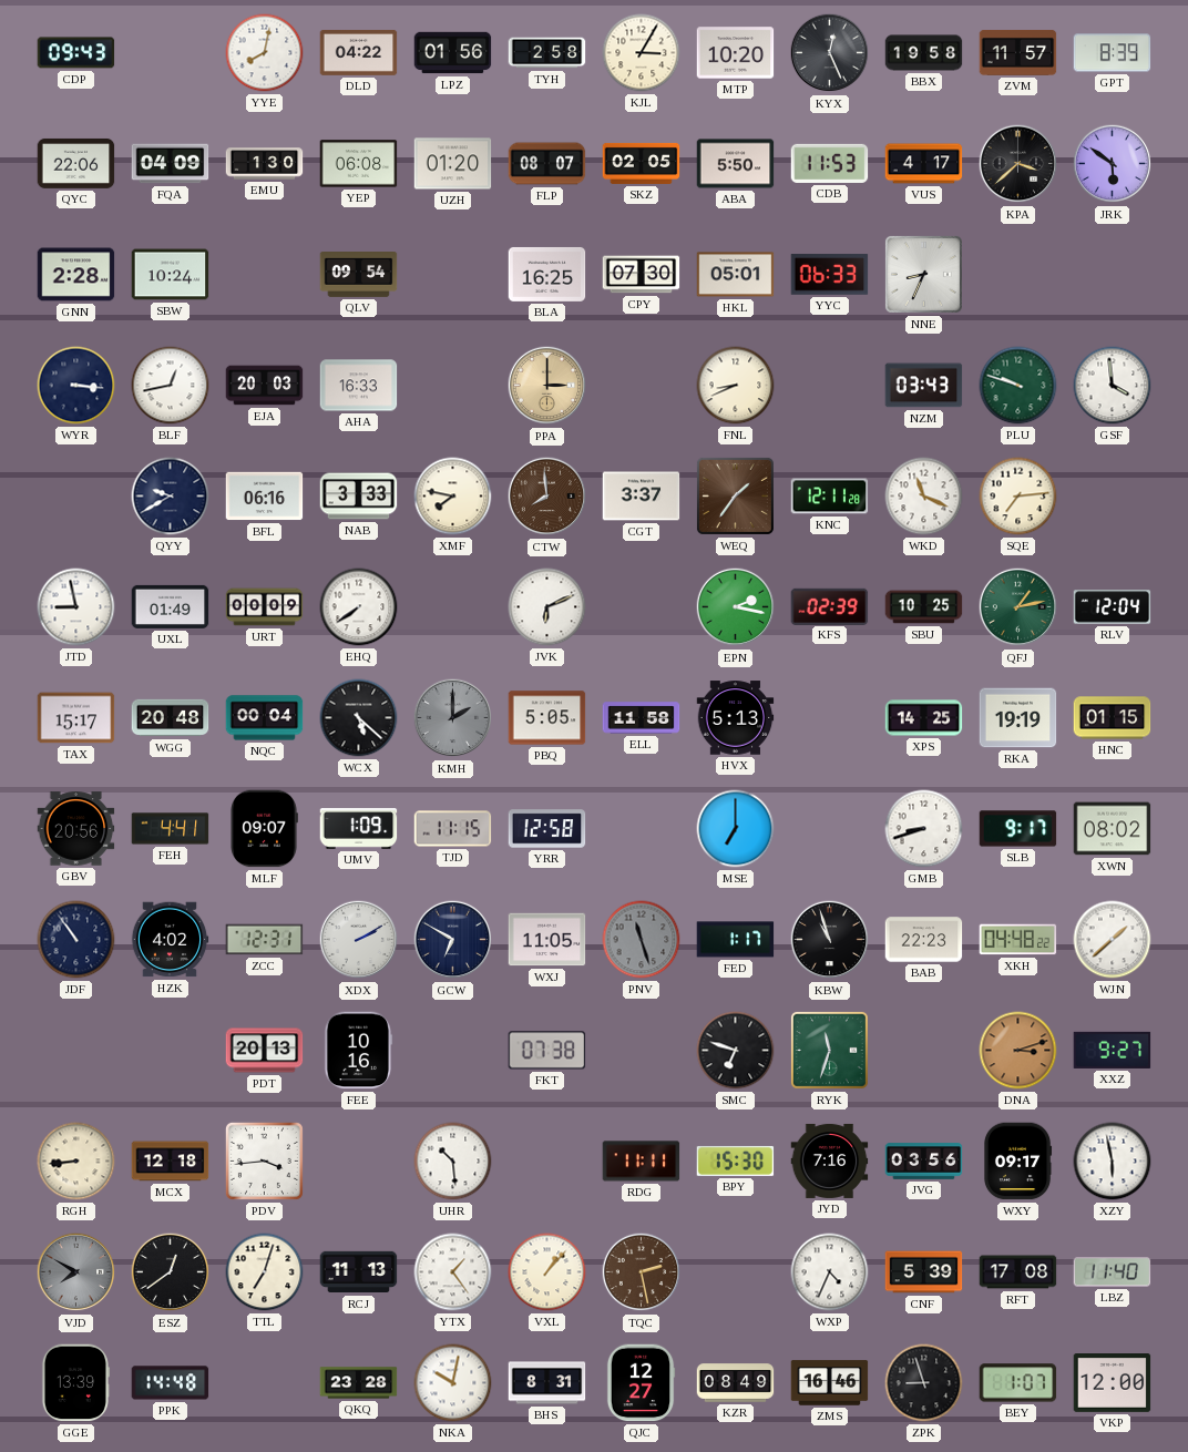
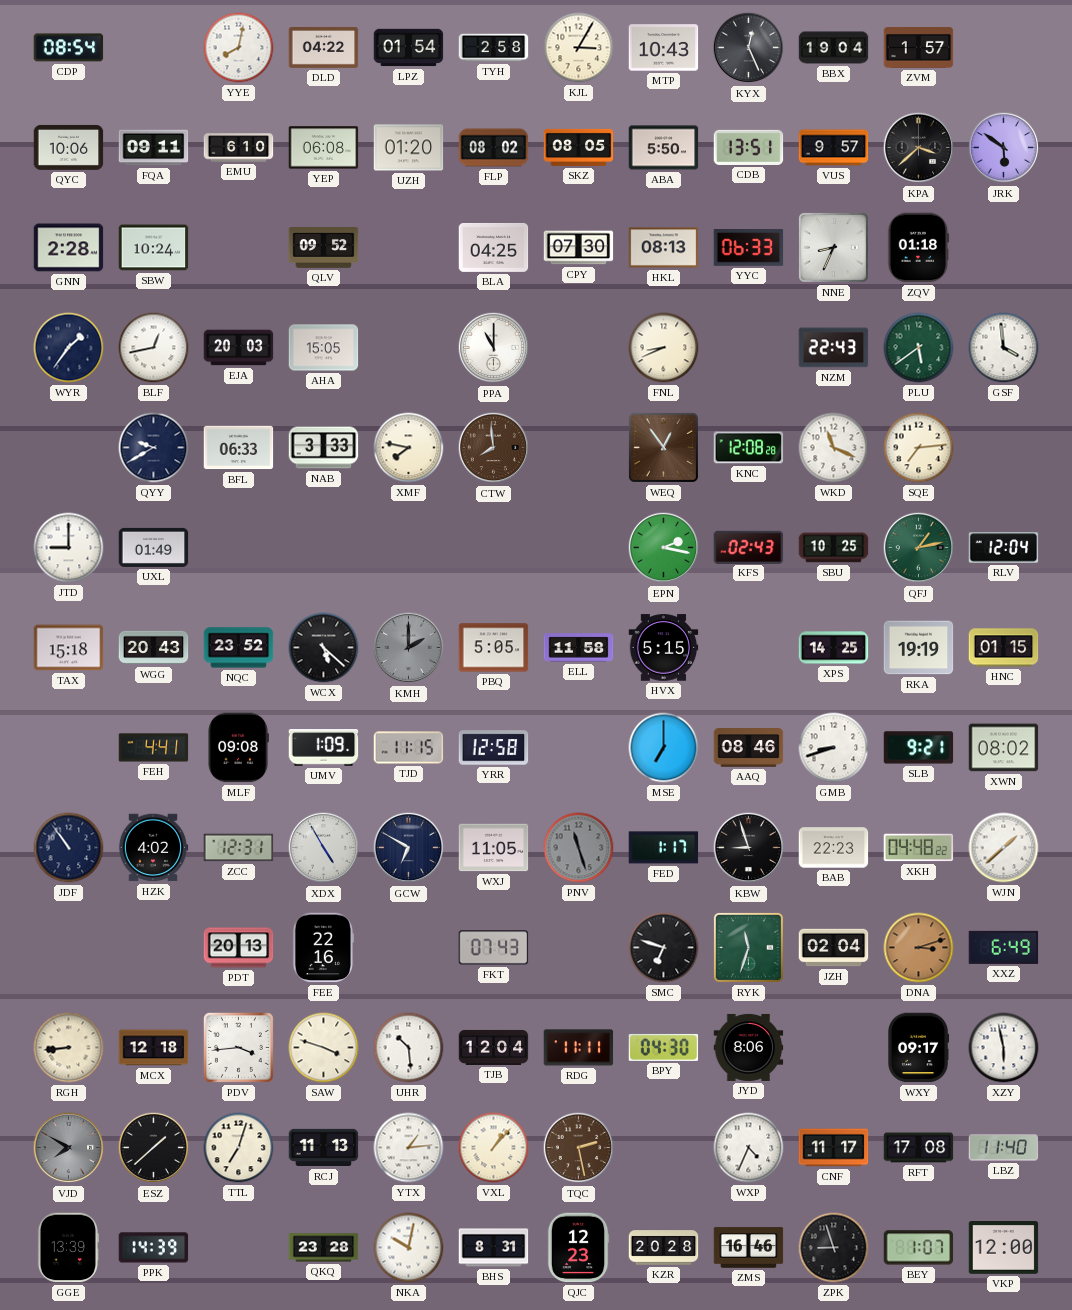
CDP: 09:43 -> 08:54
LPZ: 01:56 -> 01:54
MTP: 10:20 -> 10:43
BBX: 19:58 -> 19:04
ZVM: 11:57 -> 1:57
GPT: 8:39 -> none
QYC: 22:06 -> 10:06
FQA: 04:09 -> 09:11
EMU: 1:30 -> 6:10
FLP: 08:07 -> 08:02
SKZ: 02:05 -> 08:05
CDB: 11:53 -> 13:51
VUS: 4:17 -> 9:57
QLV: 09:54 -> 09:52
BLA: 16:25 -> 04:25
HKL: 05:01 -> 08:13
ZQV: none -> 01:18
WYR: 3:16 -> 1:36
AHA: 16:33 -> 15:05
PPA: 3:00 -> 11:00
PPA dial: champagne -> white
NZM: 03:43 -> 22:43
PLU: 9:48 -> 5:39
BFL: 06:16 -> 06:33
CGT: 3:37 -> none
WEQ: 1:36 -> 12:54
KNC: 12:11 -> 12:08
JTD: 8:58 -> 9:00
URT: 00:09 -> none
EHQ: 7:39 -> none
JVK: 6:11 -> none
KFS: 02:39 -> 02:43
TAX: 15:17 -> 15:18
WGG: 20:48 -> 20:43
NQC: 00:04 -> 23:52
HVX: 5:13 -> 5:15
GBV: 20:56 -> none
MLF: 09:07 -> 09:08
AAQ: none -> 08:46
SLB: 9:17 -> 9:21
XDX: 2:10 -> 4:55
KBW: 10:57 -> 8:57
FEE: 10:16 -> 22:16
FKT: 07:38 -> 07:43
JZH: none -> 02:04
XXZ: 9:27 -> 6:49
SAW: none -> 3:48
TJB: none -> 12:04
BPY: 15:30 -> 04:30
JYD: 7:16 -> 8:06
JVG: 03:56 -> none
ESZ: 12:39 -> 1:38
YTX: 1:24 -> 1:14
CNF: 5:39 -> 11:17
PPK: 14:48 -> 14:39
QJC: 12:27 -> 12:23
KZR: 08:49 -> 20:28
